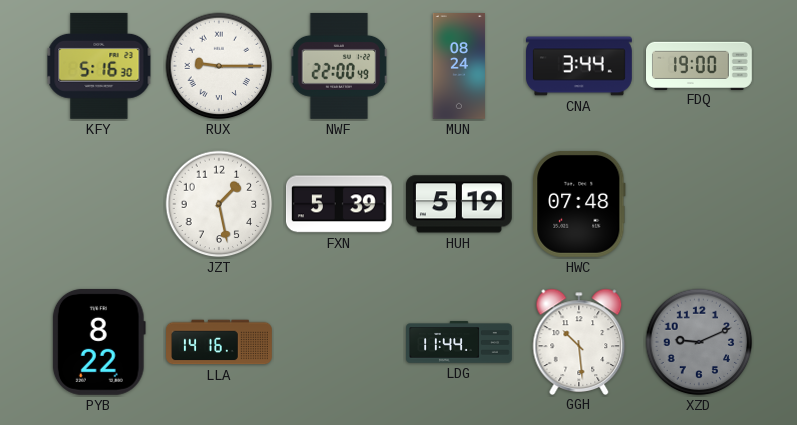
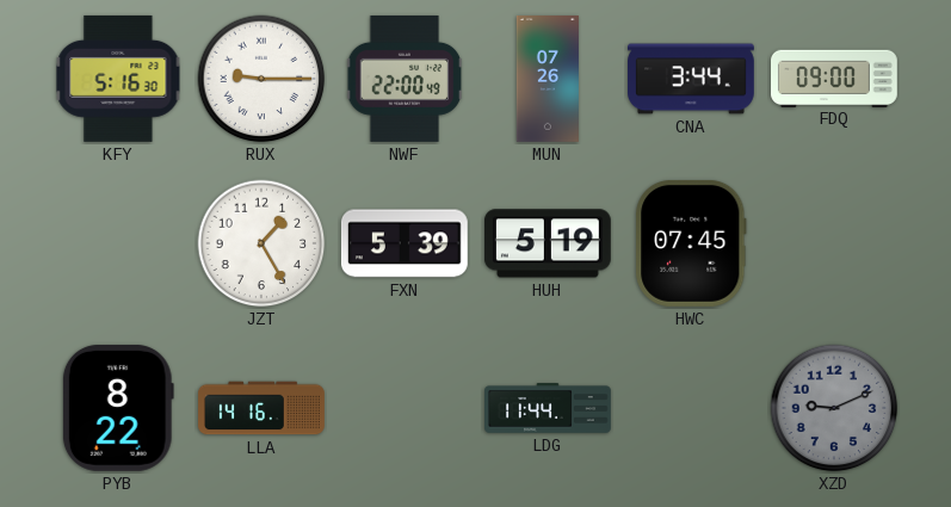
MUN: 08:24 -> 07:26
FDQ: 19:00 -> 09:00
JZT: 1:28 -> 1:25
HWC: 07:48 -> 07:45
GGH: 10:29 -> none
